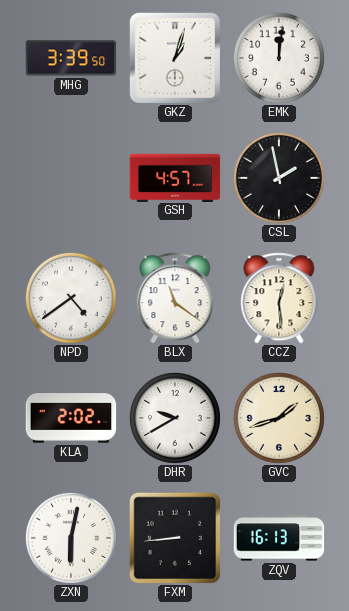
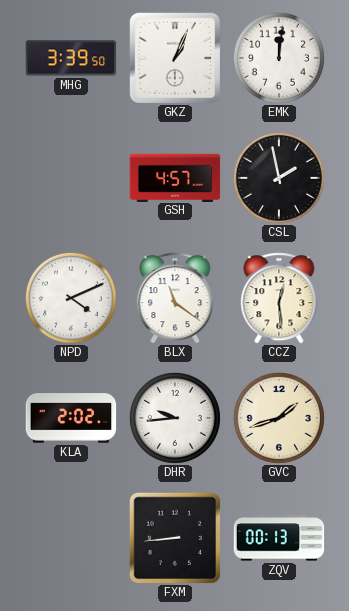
GKZ: 1:03 -> 1:04
NPD: 4:39 -> 4:11
DHR: 9:40 -> 9:44
ZXN: 6:02 -> none
ZQV: 16:13 -> 00:13
